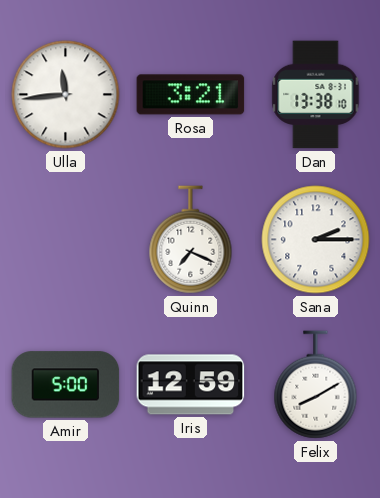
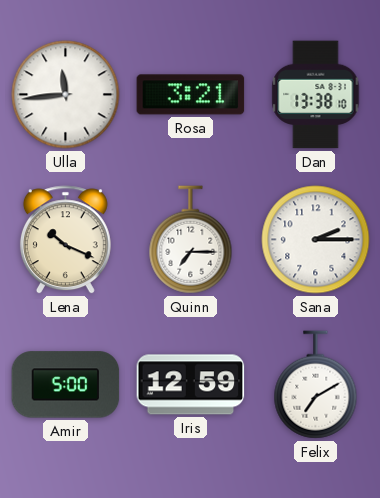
Lena: none -> 10:19
Quinn: 7:19 -> 7:15
Felix: 8:10 -> 7:10
